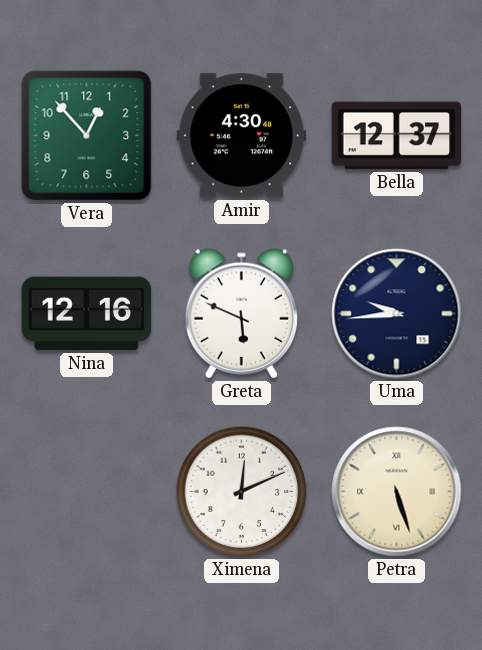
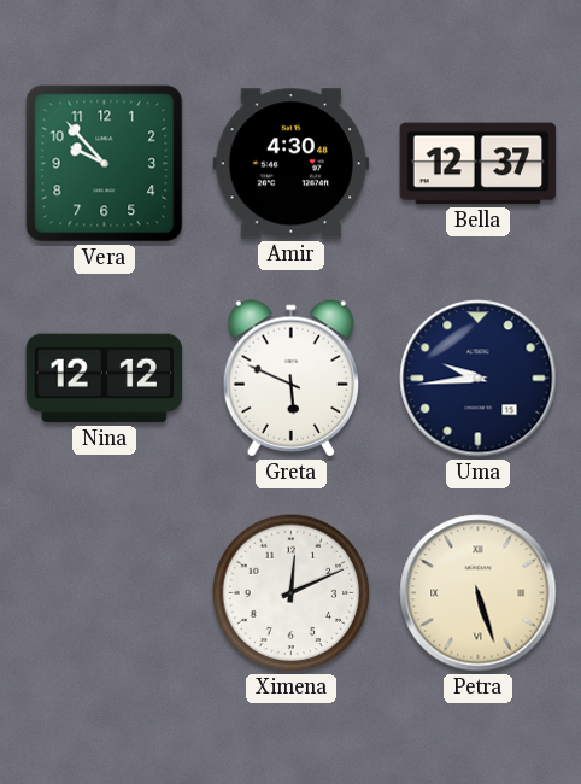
Vera: 12:53 -> 9:53
Nina: 12:16 -> 12:12
